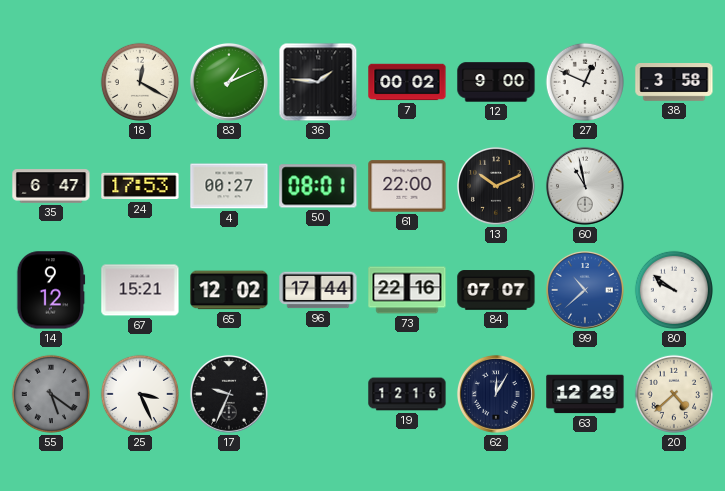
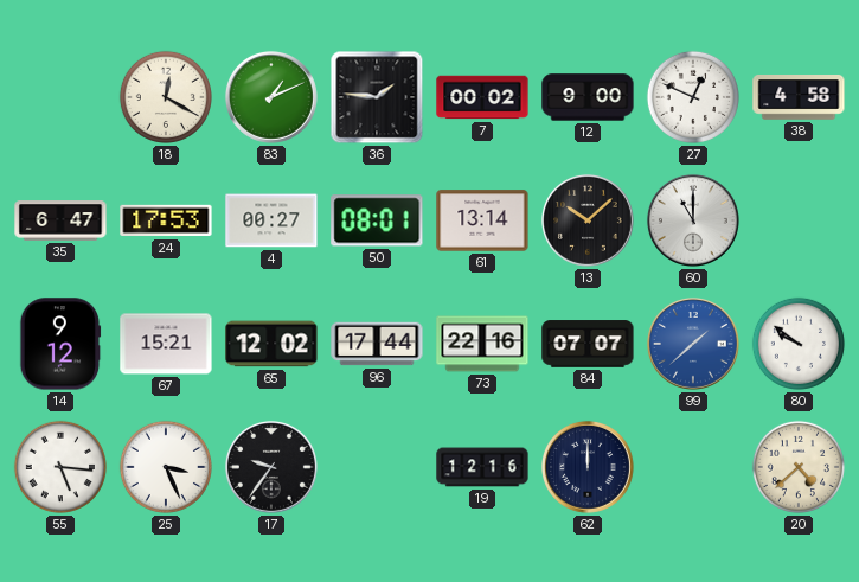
38: 3:58 -> 4:58
61: 22:00 -> 13:14
13: 10:11 -> 10:08
60: 10:58 -> 11:00
99: 10:38 -> 1:38
55: 5:21 -> 5:16
55 dial: grey -> white
17: 9:34 -> 9:36
62: 12:05 -> 12:00
63: 12:29 -> none
